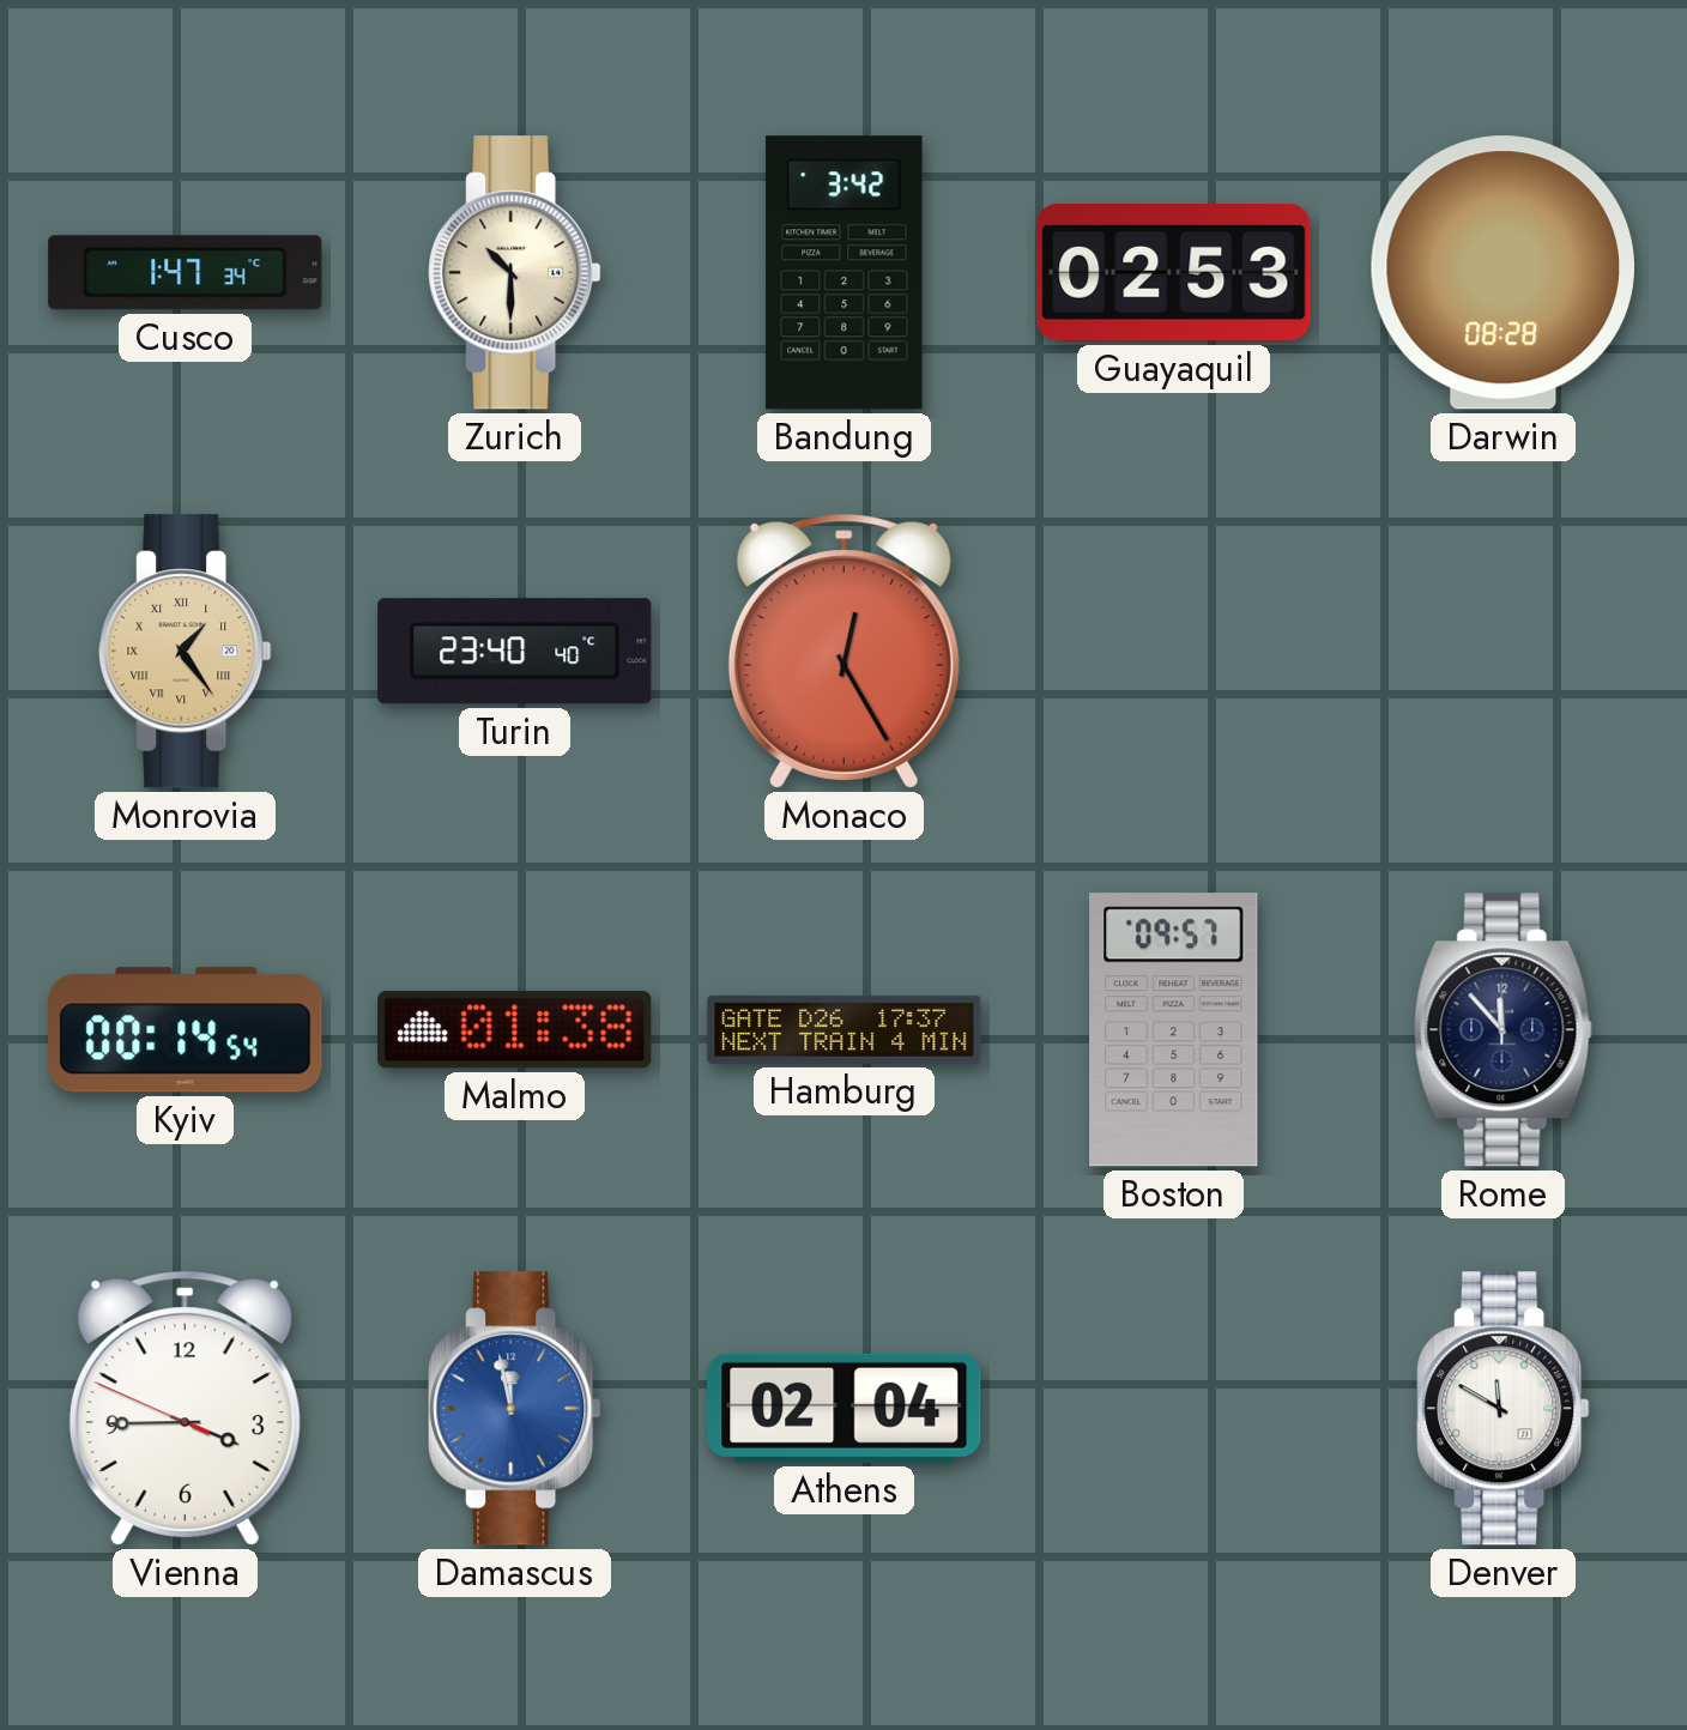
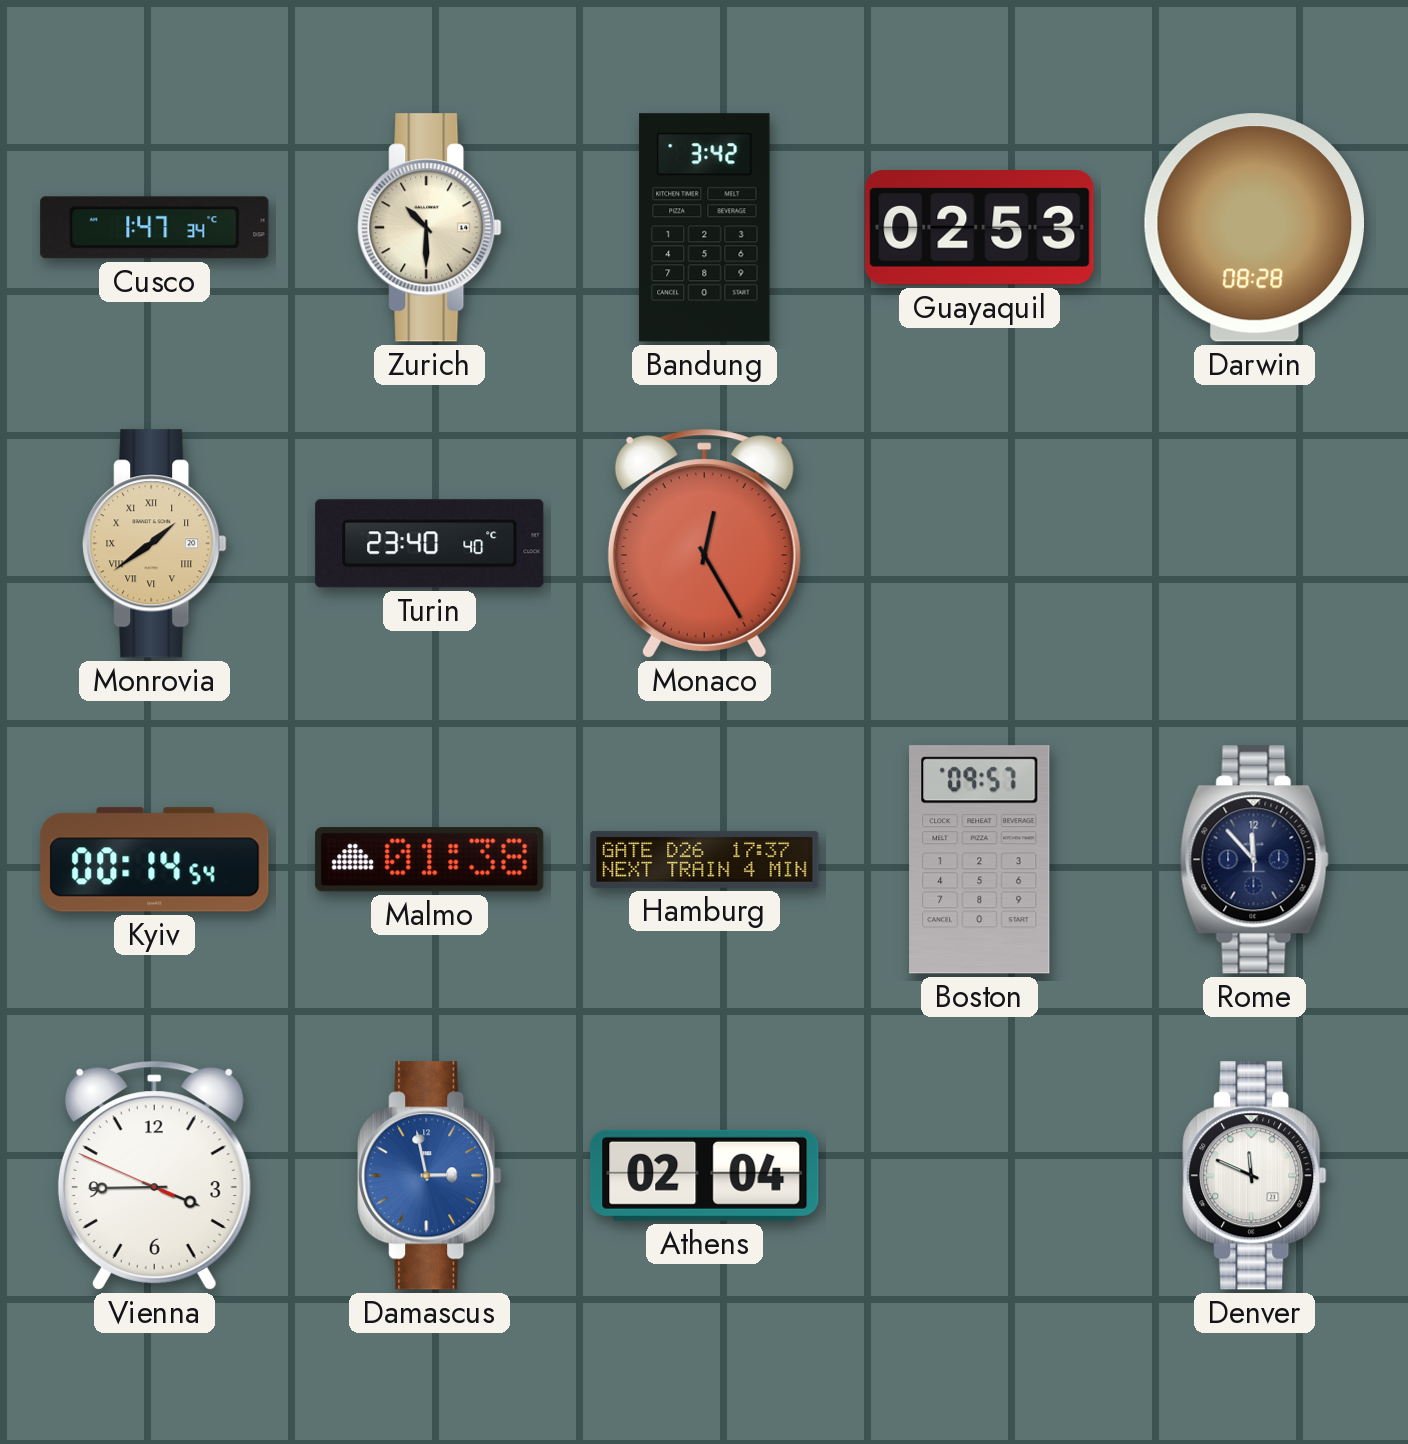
Monrovia: 1:24 -> 1:39
Damascus: 11:58 -> 2:58
Denver: 11:50 -> 11:49
